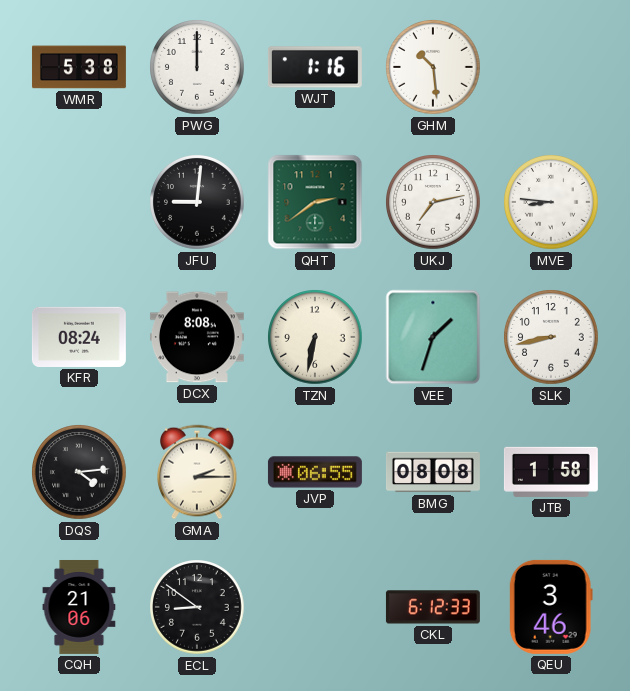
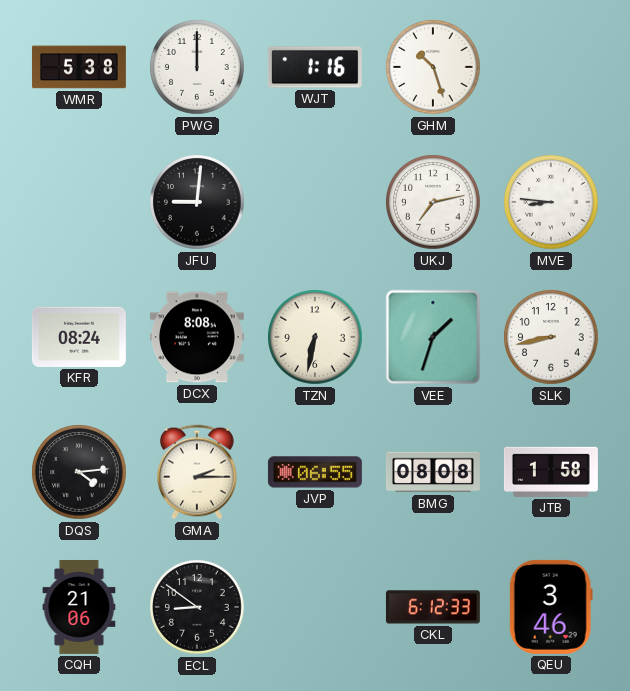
GHM: 10:29 -> 10:27
QHT: 2:39 -> none
